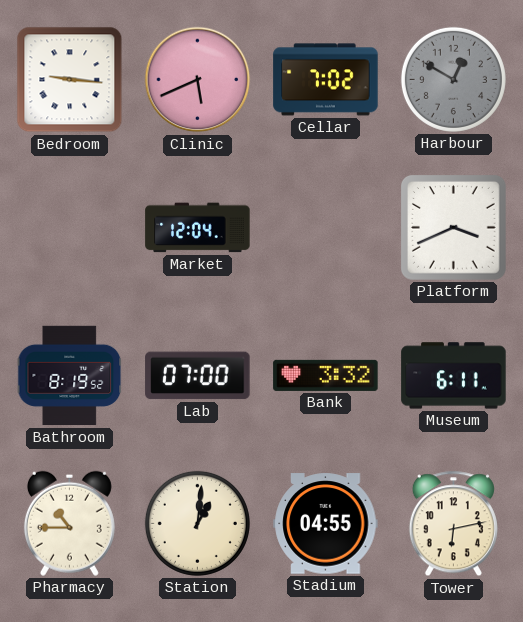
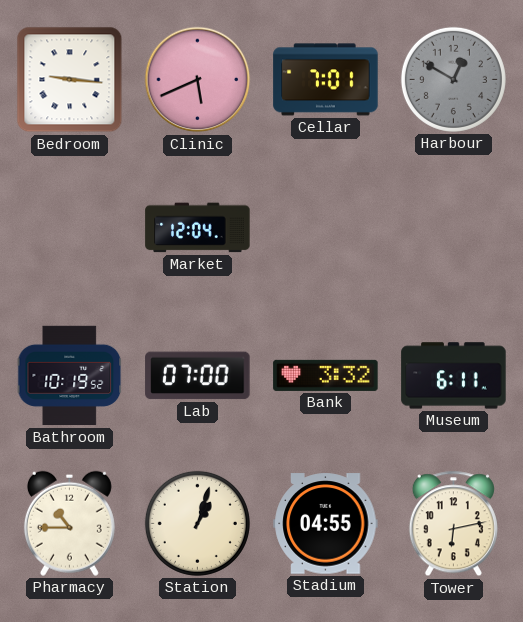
Cellar: 7:02 -> 7:01
Platform: 3:41 -> none
Bathroom: 8:19 -> 10:19
Station: 1:01 -> 1:03
